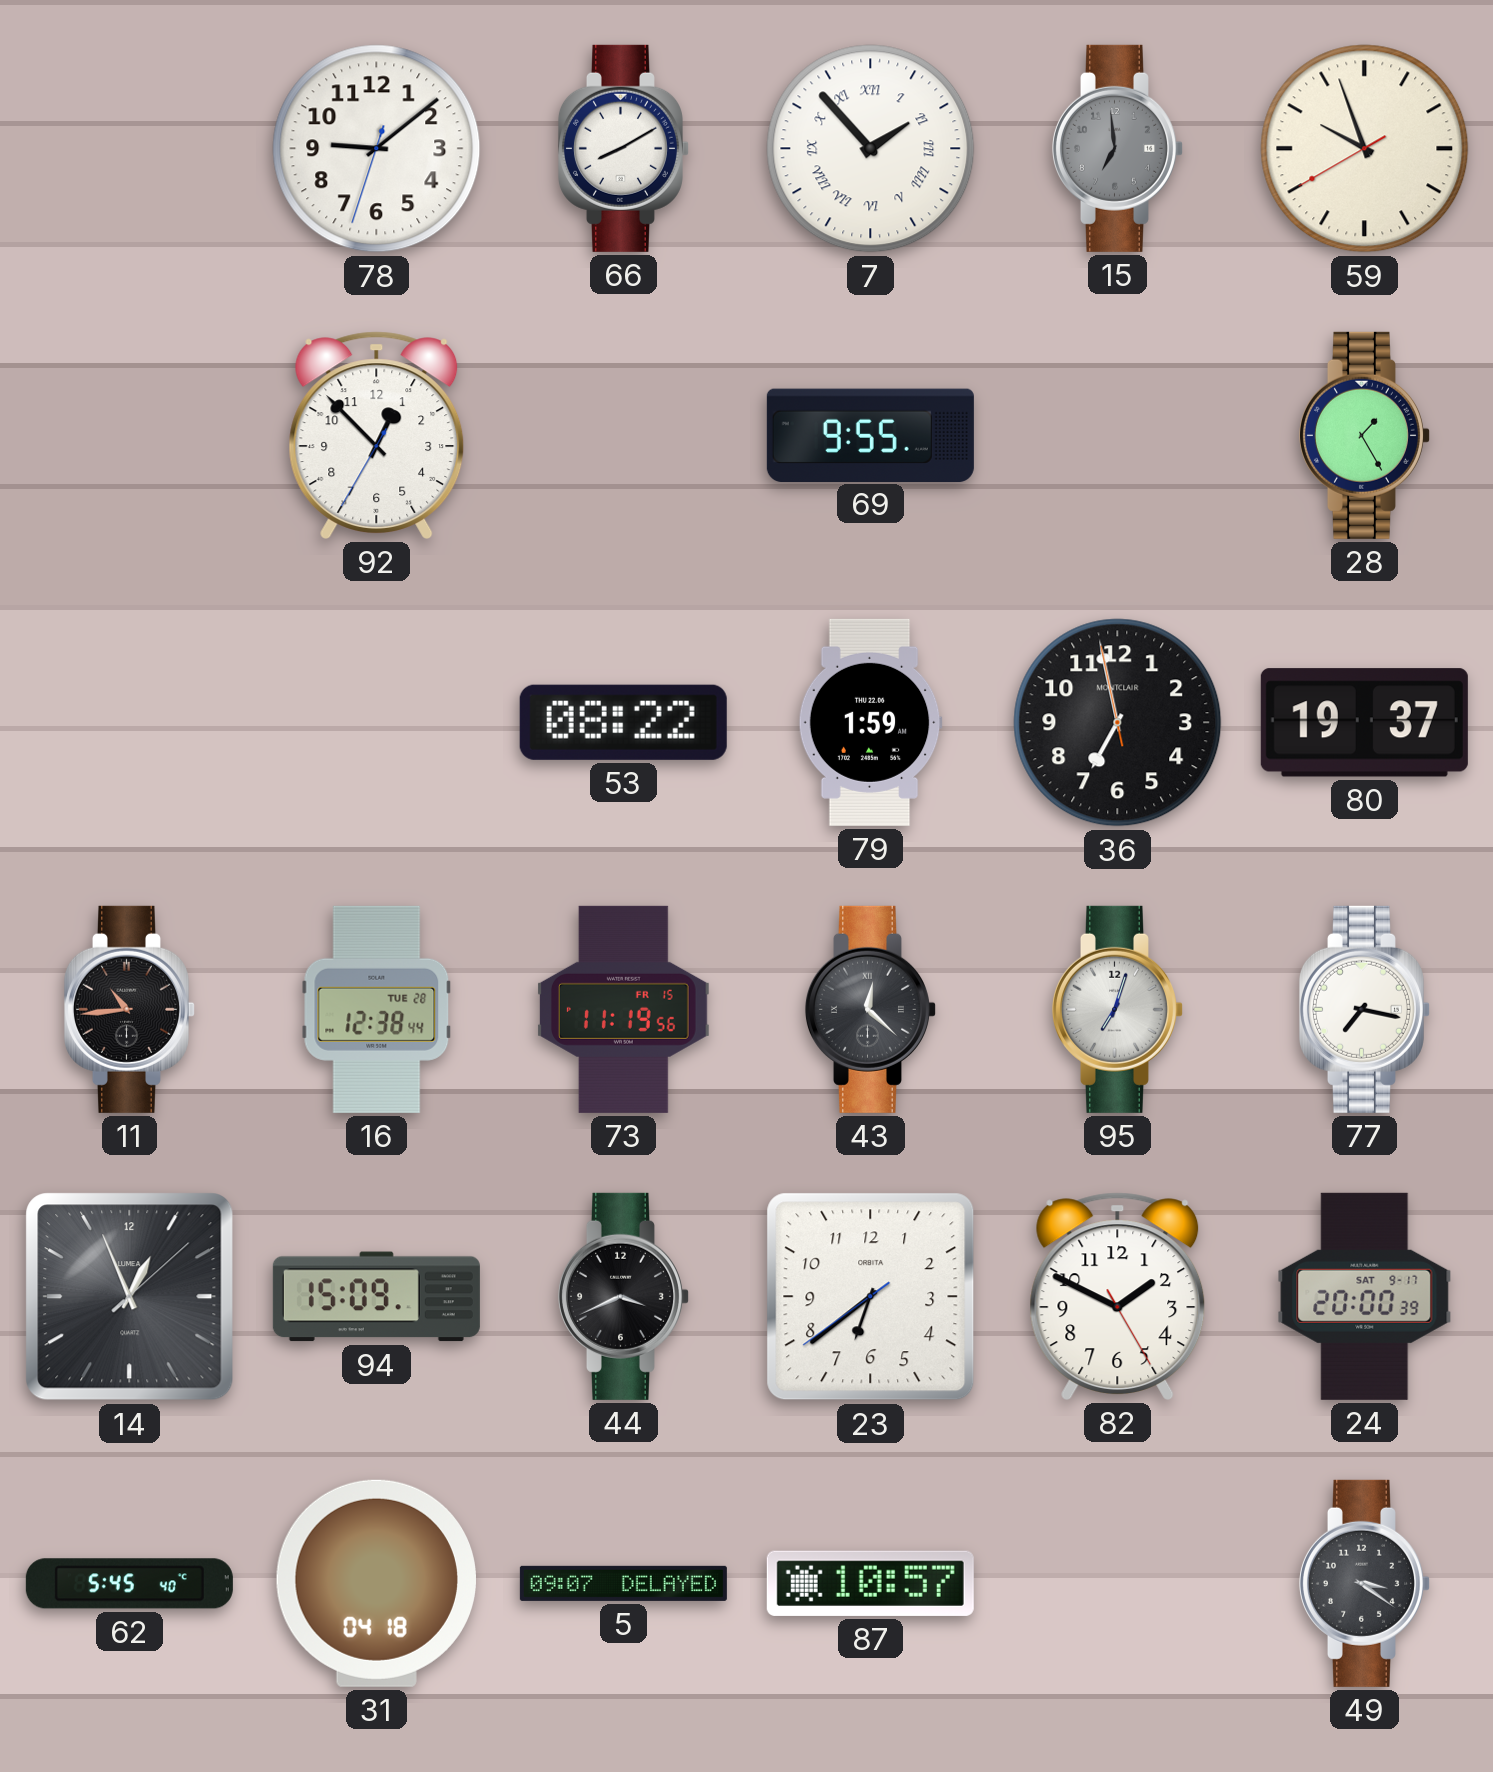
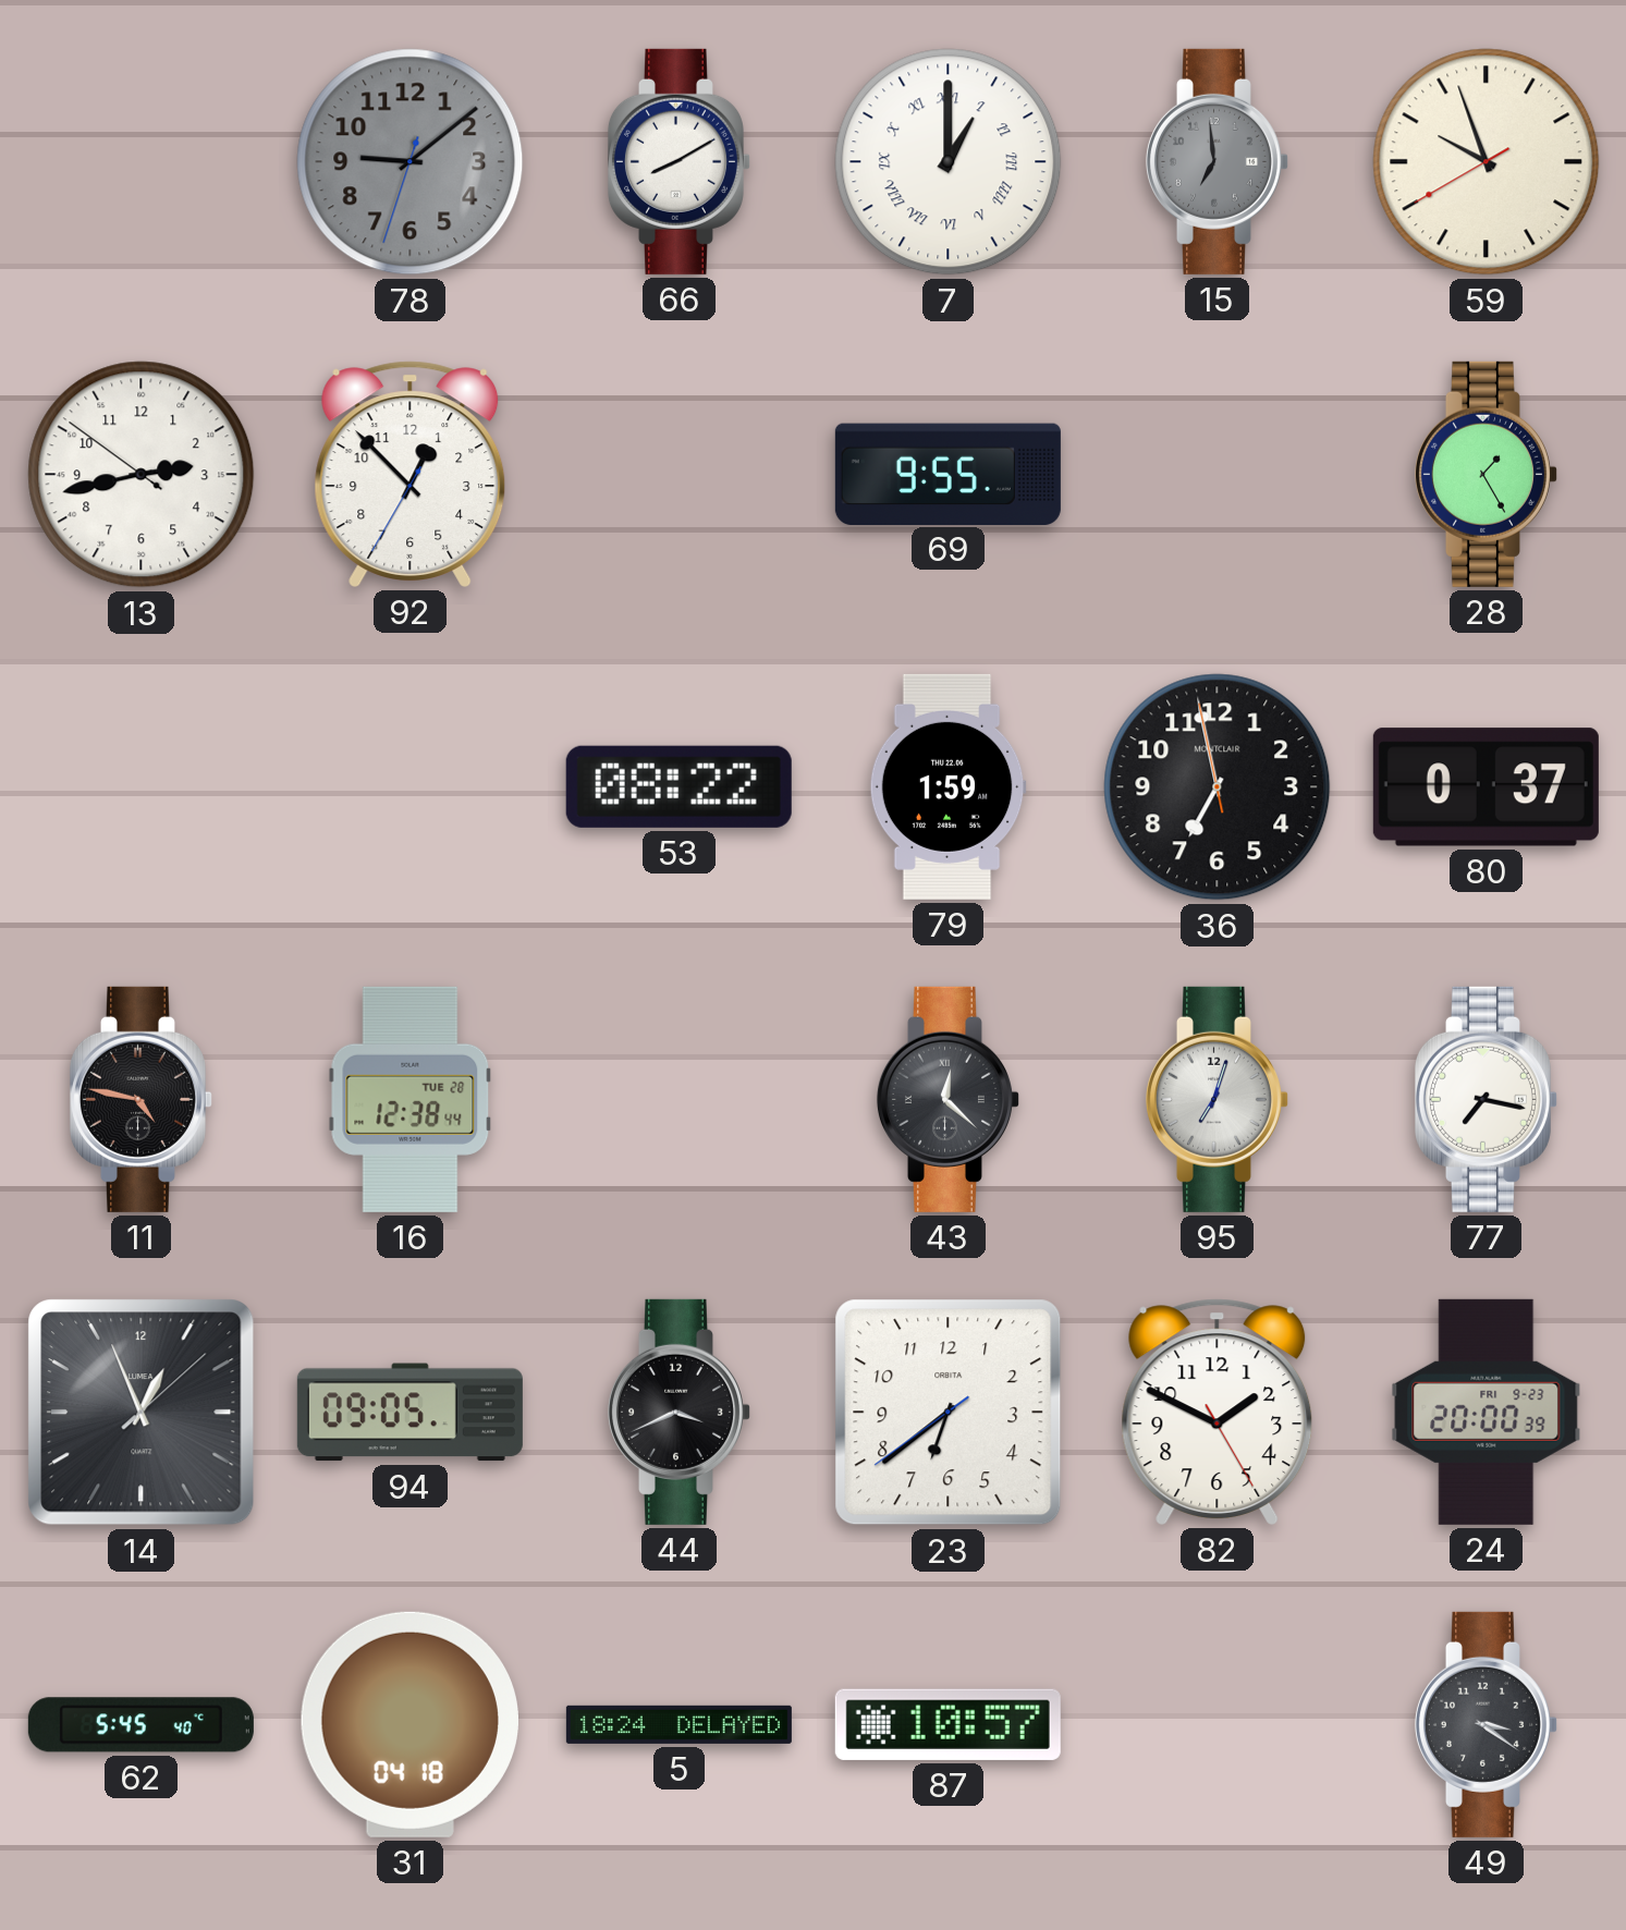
78 dial: white -> grey
7: 1:53 -> 1:00
13: none -> 2:42
80: 19:37 -> 0:37
11: 10:44 -> 4:47
73: 11:19 -> none
94: 15:09 -> 09:05
24 date: SAT 9-17 -> FRI 9-23
5: 09:07 -> 18:24
